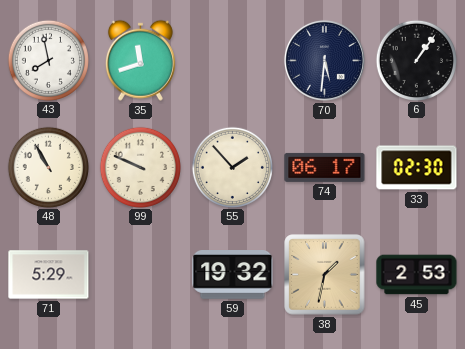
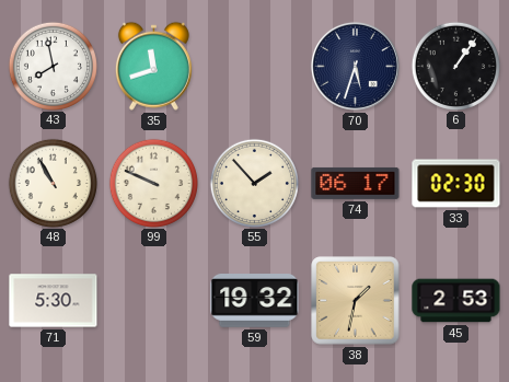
70: 5:31 -> 5:33
71: 5:29 -> 5:30
